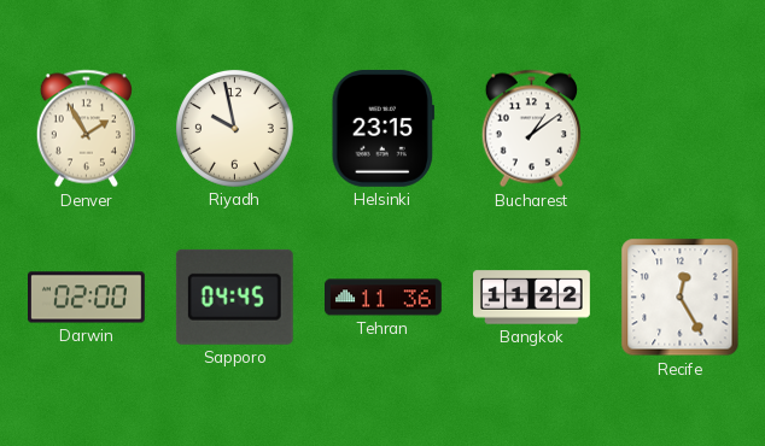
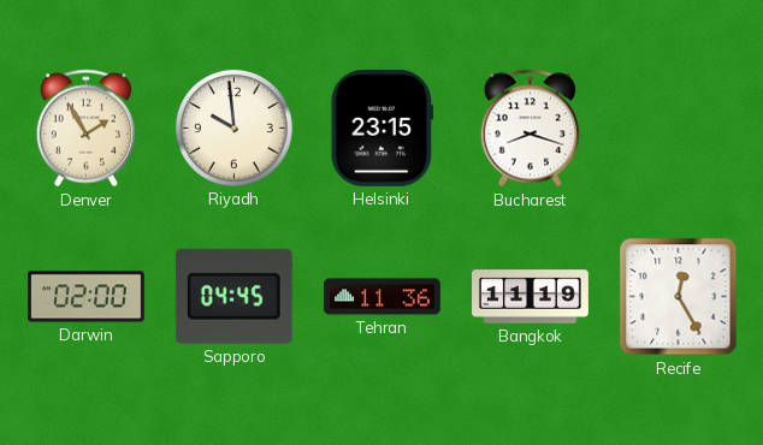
Riyadh: 9:58 -> 9:59
Bucharest: 1:09 -> 8:18
Bangkok: 11:22 -> 11:19
